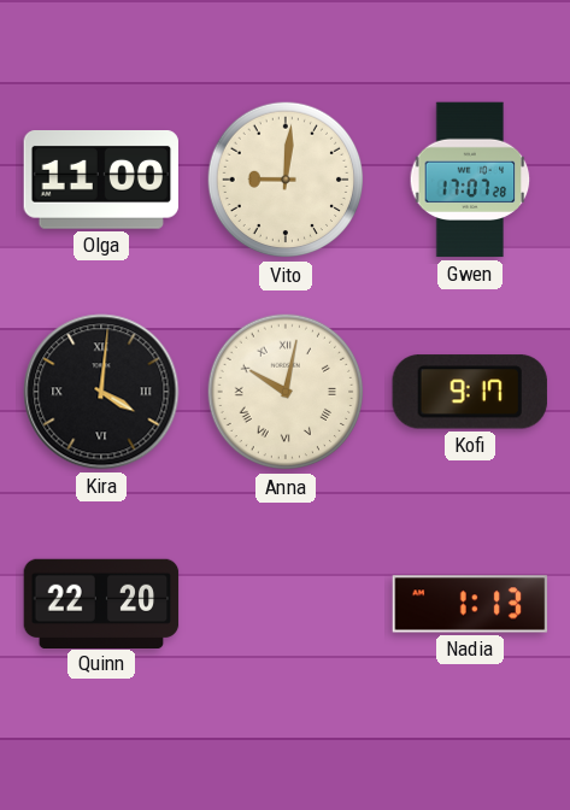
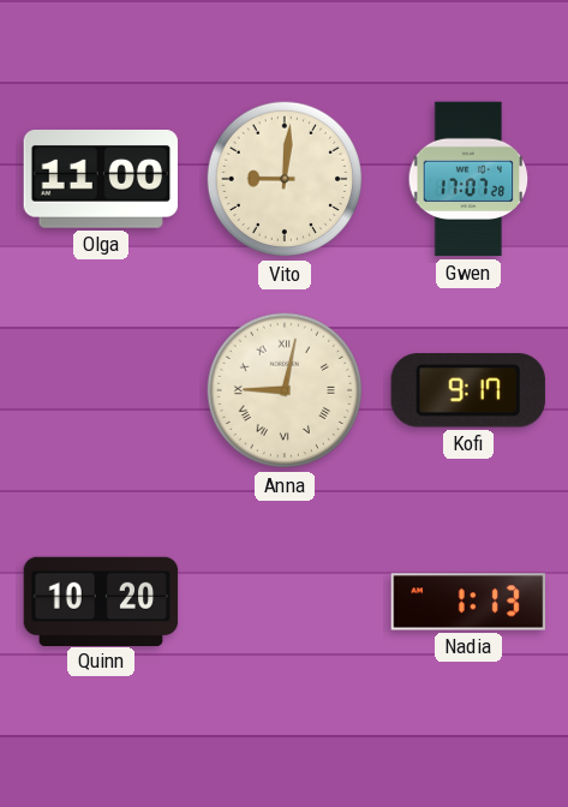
Kira: 4:01 -> none
Anna: 10:02 -> 9:02
Quinn: 22:20 -> 10:20
